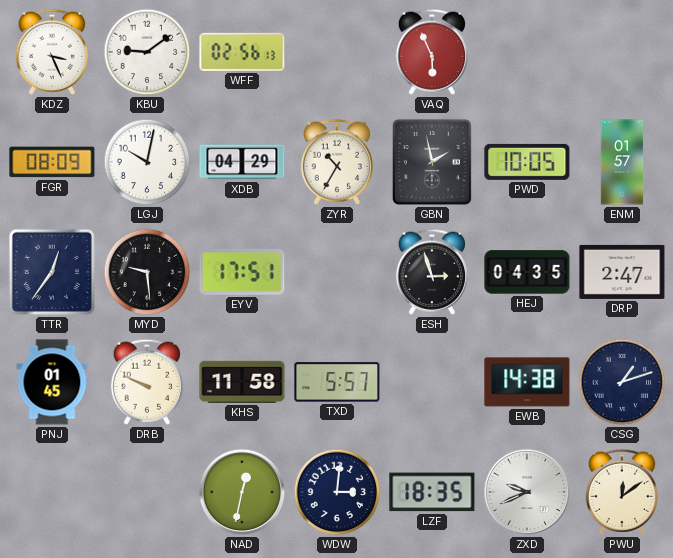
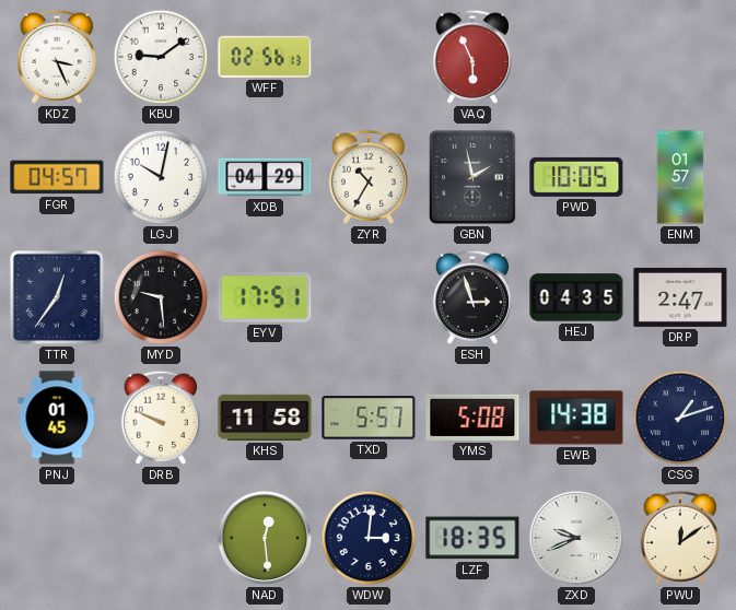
FGR: 08:09 -> 04:57
YMS: none -> 5:08
NAD: 12:32 -> 12:29
